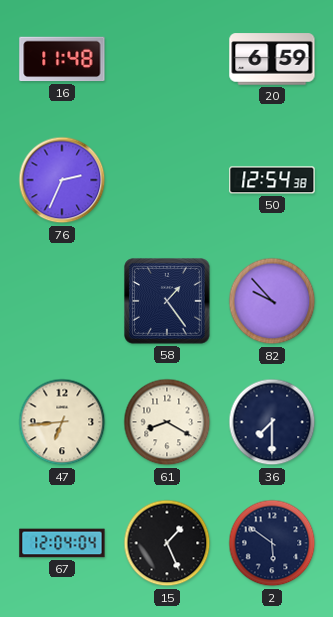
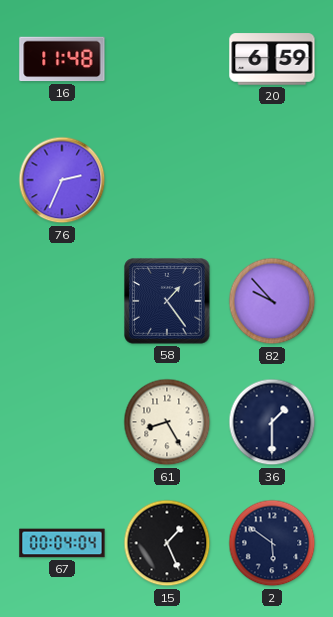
50: 12:54 -> none
47: 6:44 -> none
61: 8:20 -> 8:25
36: 7:30 -> 1:30
67: 12:04 -> 00:04
